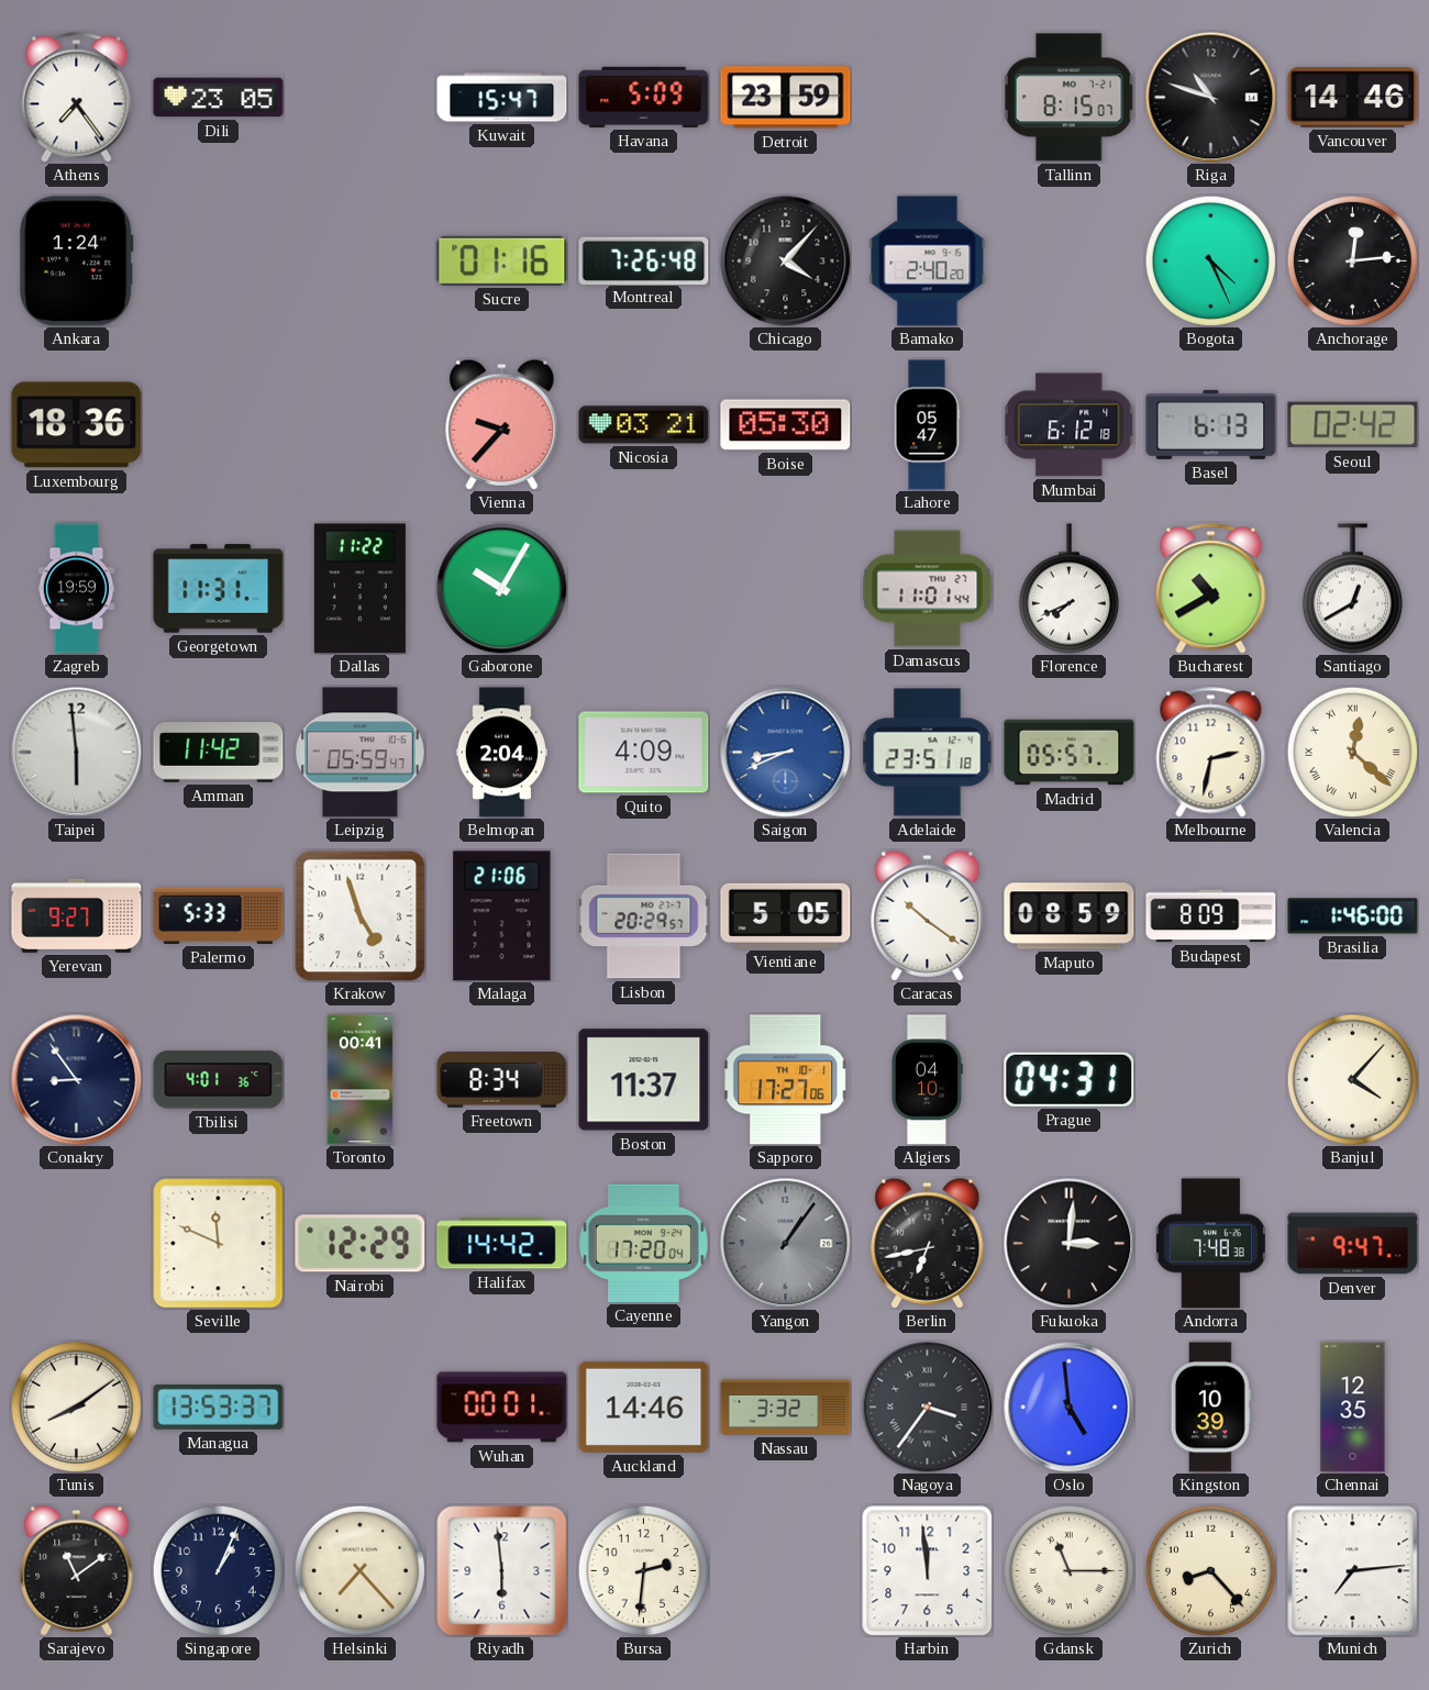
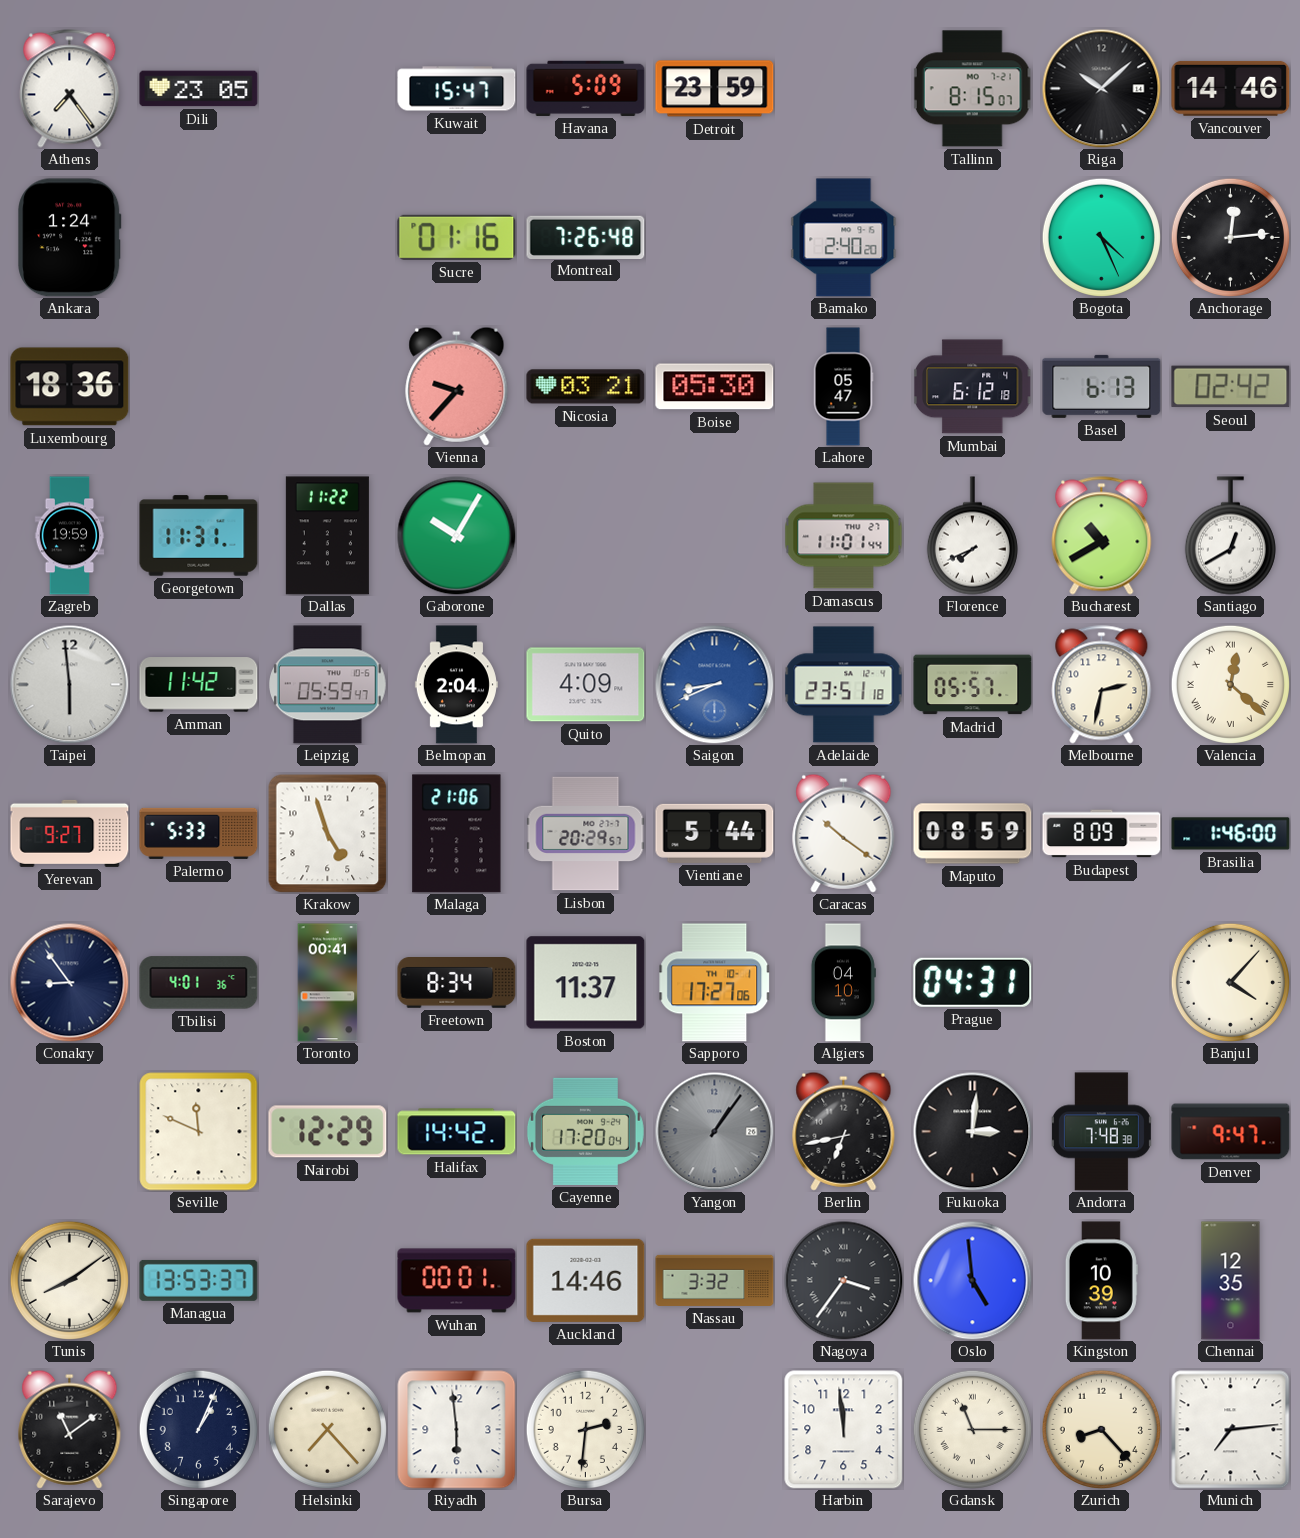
Riga: 10:48 -> 10:08
Chicago: 4:07 -> none
Vientiane: 5:05 -> 5:44
